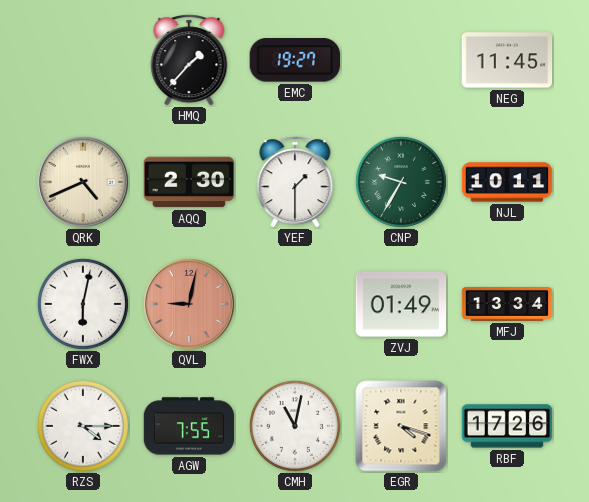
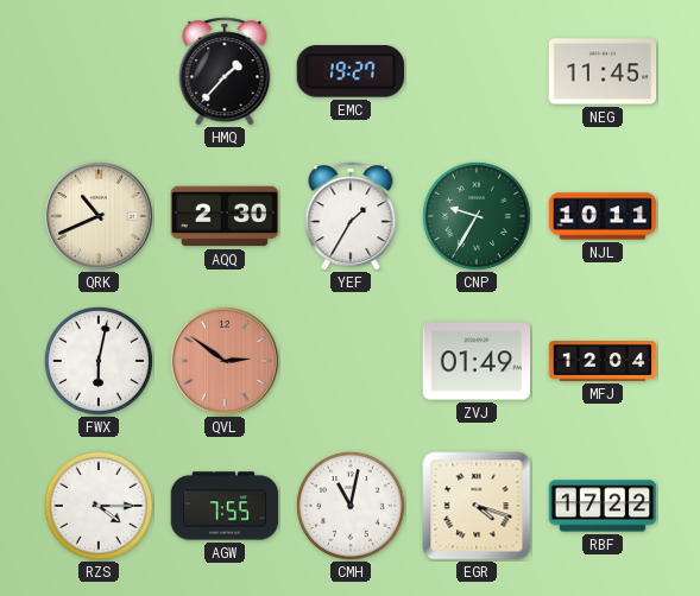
QRK: 4:41 -> 10:41
YEF: 1:30 -> 1:35
QVL: 9:02 -> 2:51
MFJ: 13:34 -> 12:04
RBF: 17:26 -> 17:22
